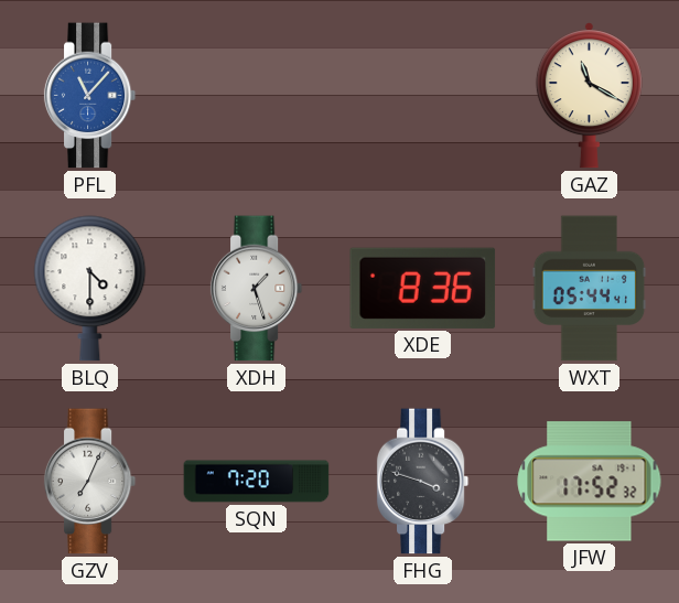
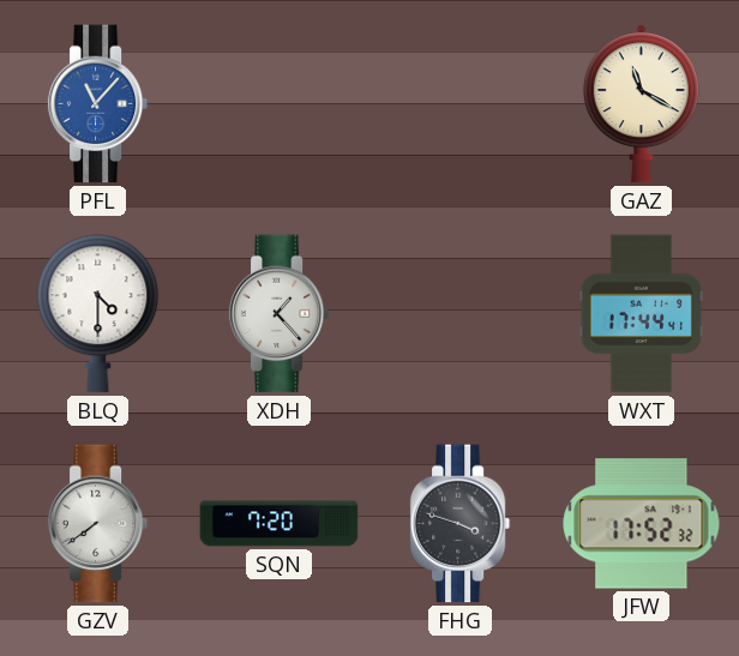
XDH: 1:27 -> 1:23
XDE: 8:36 -> none
WXT: 05:44 -> 17:44
GZV: 7:04 -> 7:39
